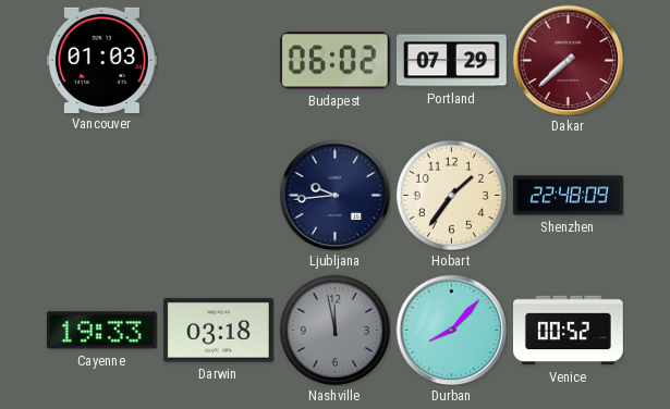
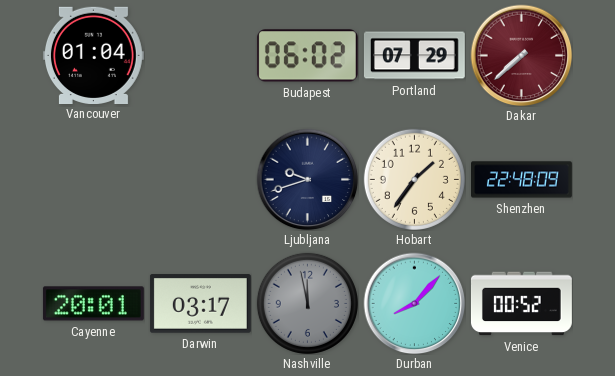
Vancouver: 01:03 -> 01:04
Ljubljana: 9:44 -> 9:42
Cayenne: 19:33 -> 20:01
Darwin: 03:18 -> 03:17
